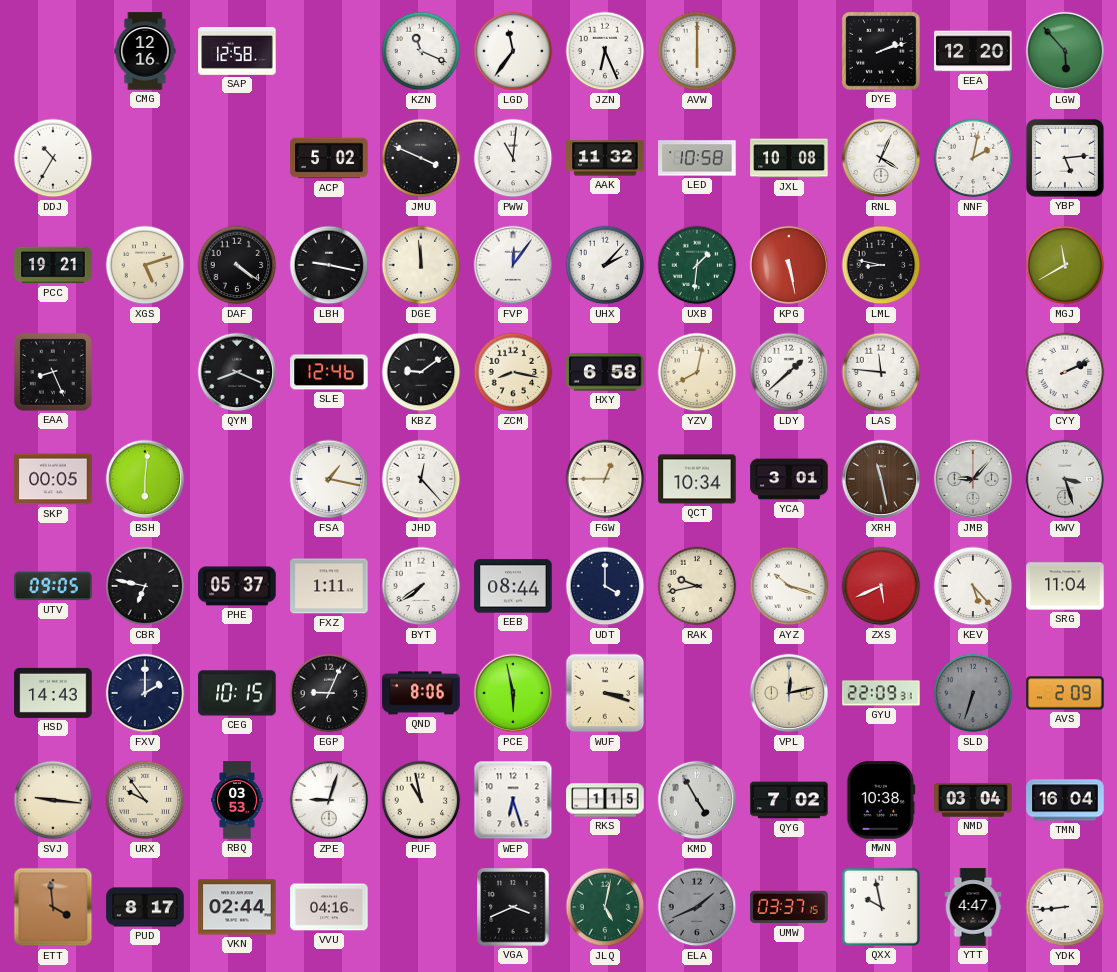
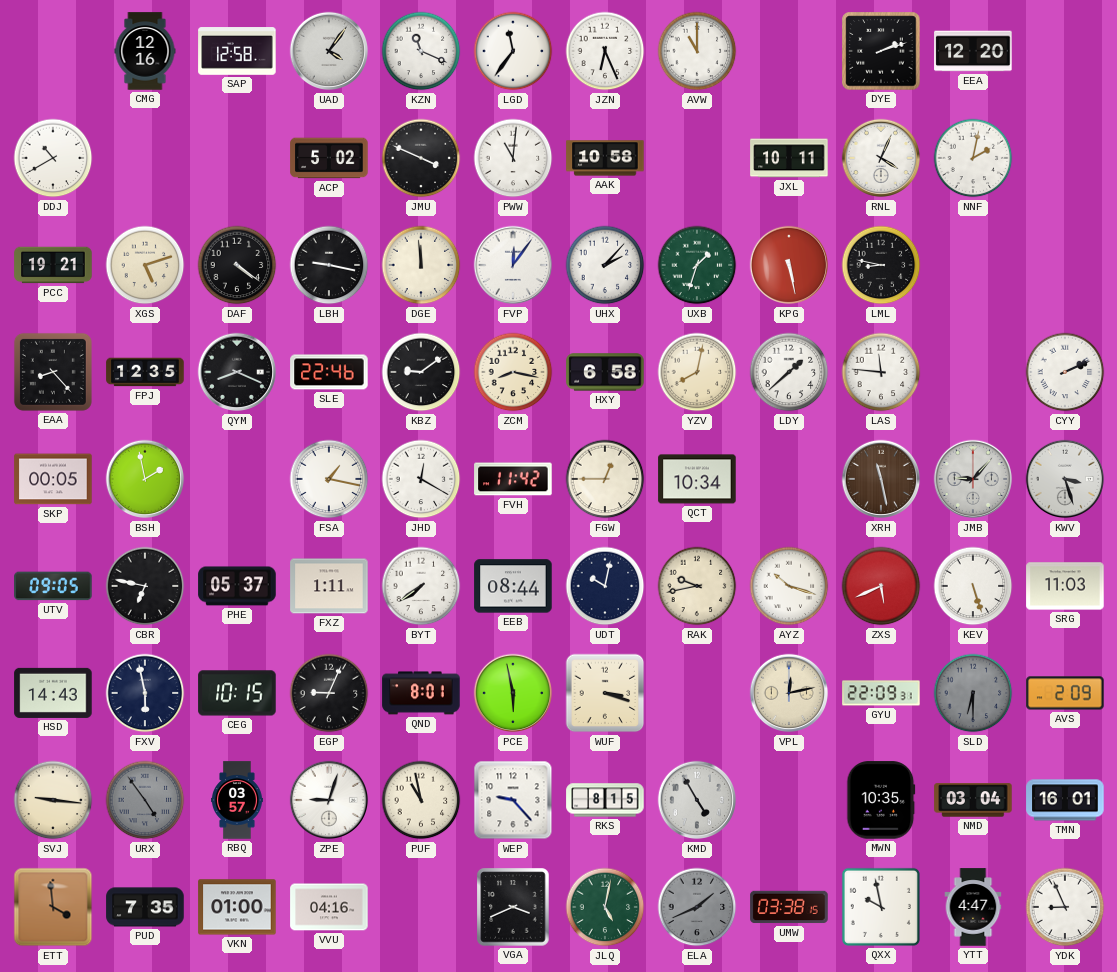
UAD: none -> 4:06
AVW: 6:00 -> 11:00
LGW: 5:53 -> none
DDJ: 10:35 -> 10:40
AAK: 11:32 -> 10:58
LED: 10:58 -> none
JXL: 10:08 -> 10:11
YBP: 5:14 -> none
UXB: 1:31 -> 1:33
MGJ: 11:40 -> none
EAA: 8:26 -> 8:23
FPJ: none -> 12:35
SLE: 12:46 -> 22:46
BSH: 6:01 -> 1:58
JHD: 12:23 -> 12:20
FVH: none -> 11:42
YCA: 3:01 -> none
UDT: 4:00 -> 10:02
KEV: 5:23 -> 5:27
SRG: 11:04 -> 11:03
FXV: 2:00 -> 5:58
QND: 8:06 -> 8:01
SLD: 6:33 -> 6:30
URX: 9:54 -> 4:54
URX dial: cream -> grey
RBQ: 03:53 -> 03:57
WEP: 6:27 -> 9:23
RKS: 1:15 -> 8:15
QYG: 7:02 -> none
MWN: 10:38 -> 10:35
TMN: 16:04 -> 16:01
PUD: 8:17 -> 7:35
VKN: 02:44 -> 01:00
UMW: 03:37 -> 03:38
YDK: 8:44 -> 8:56
